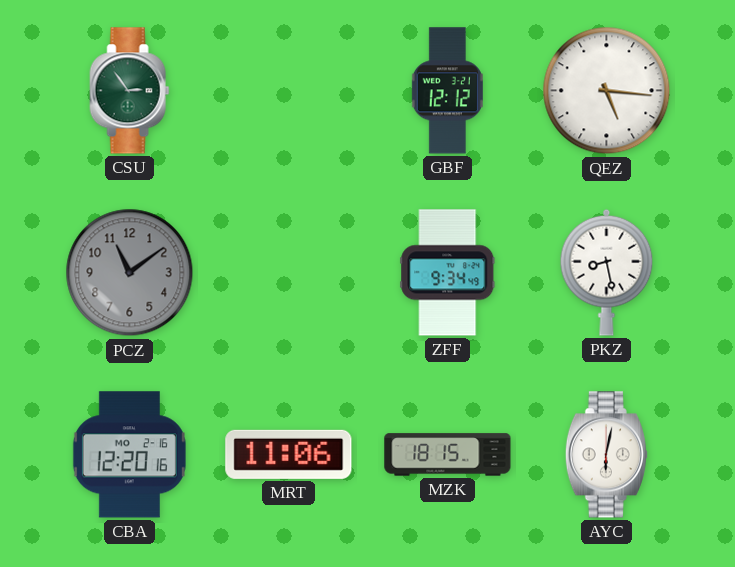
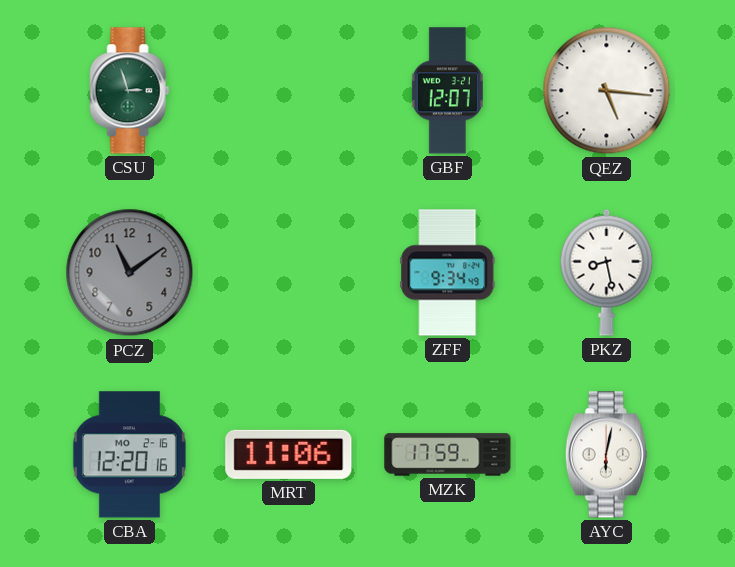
CSU: 2:54 -> 2:57
GBF: 12:12 -> 12:07
MZK: 18:15 -> 17:59
